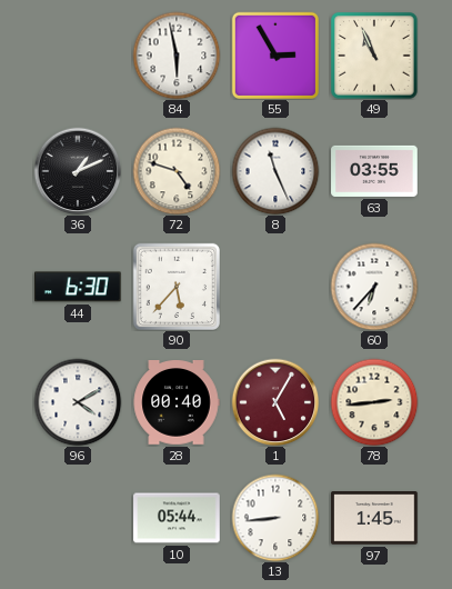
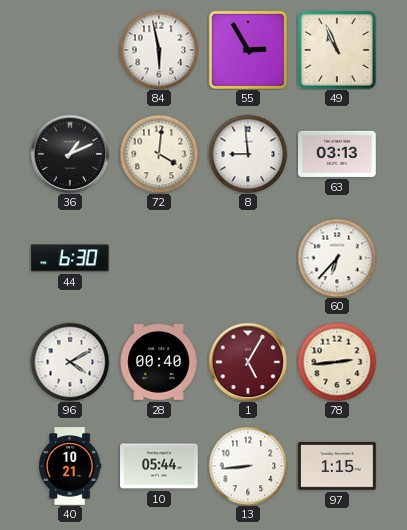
72: 4:48 -> 4:01
8: 11:26 -> 8:59
63: 03:55 -> 03:13
90: 5:37 -> none
40: none -> 10:21
97: 1:45 -> 1:15
